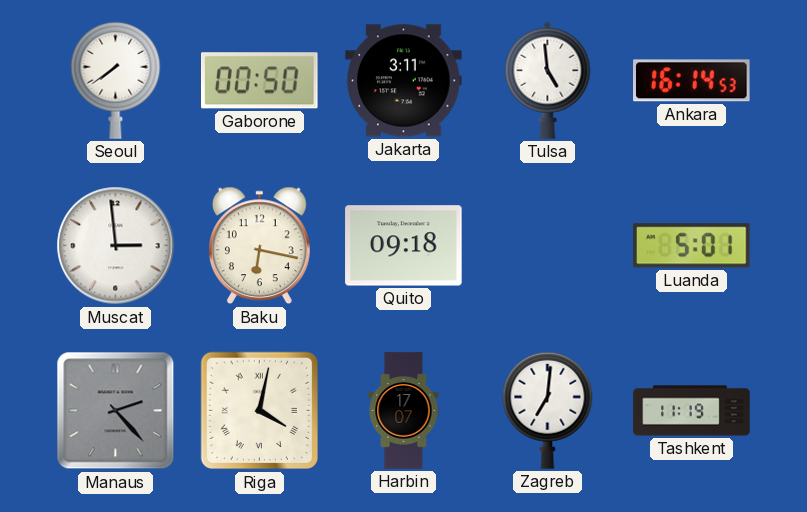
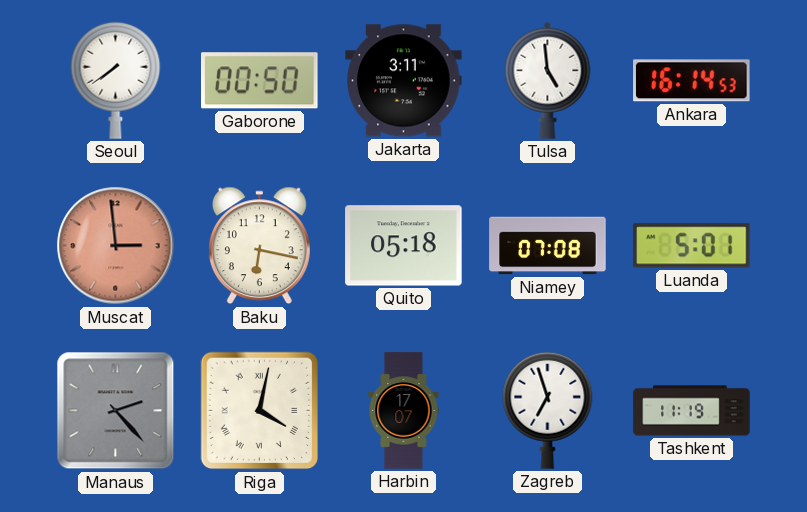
Muscat dial: white -> salmon
Quito: 09:18 -> 05:18
Niamey: none -> 07:08
Zagreb: 7:01 -> 6:57
